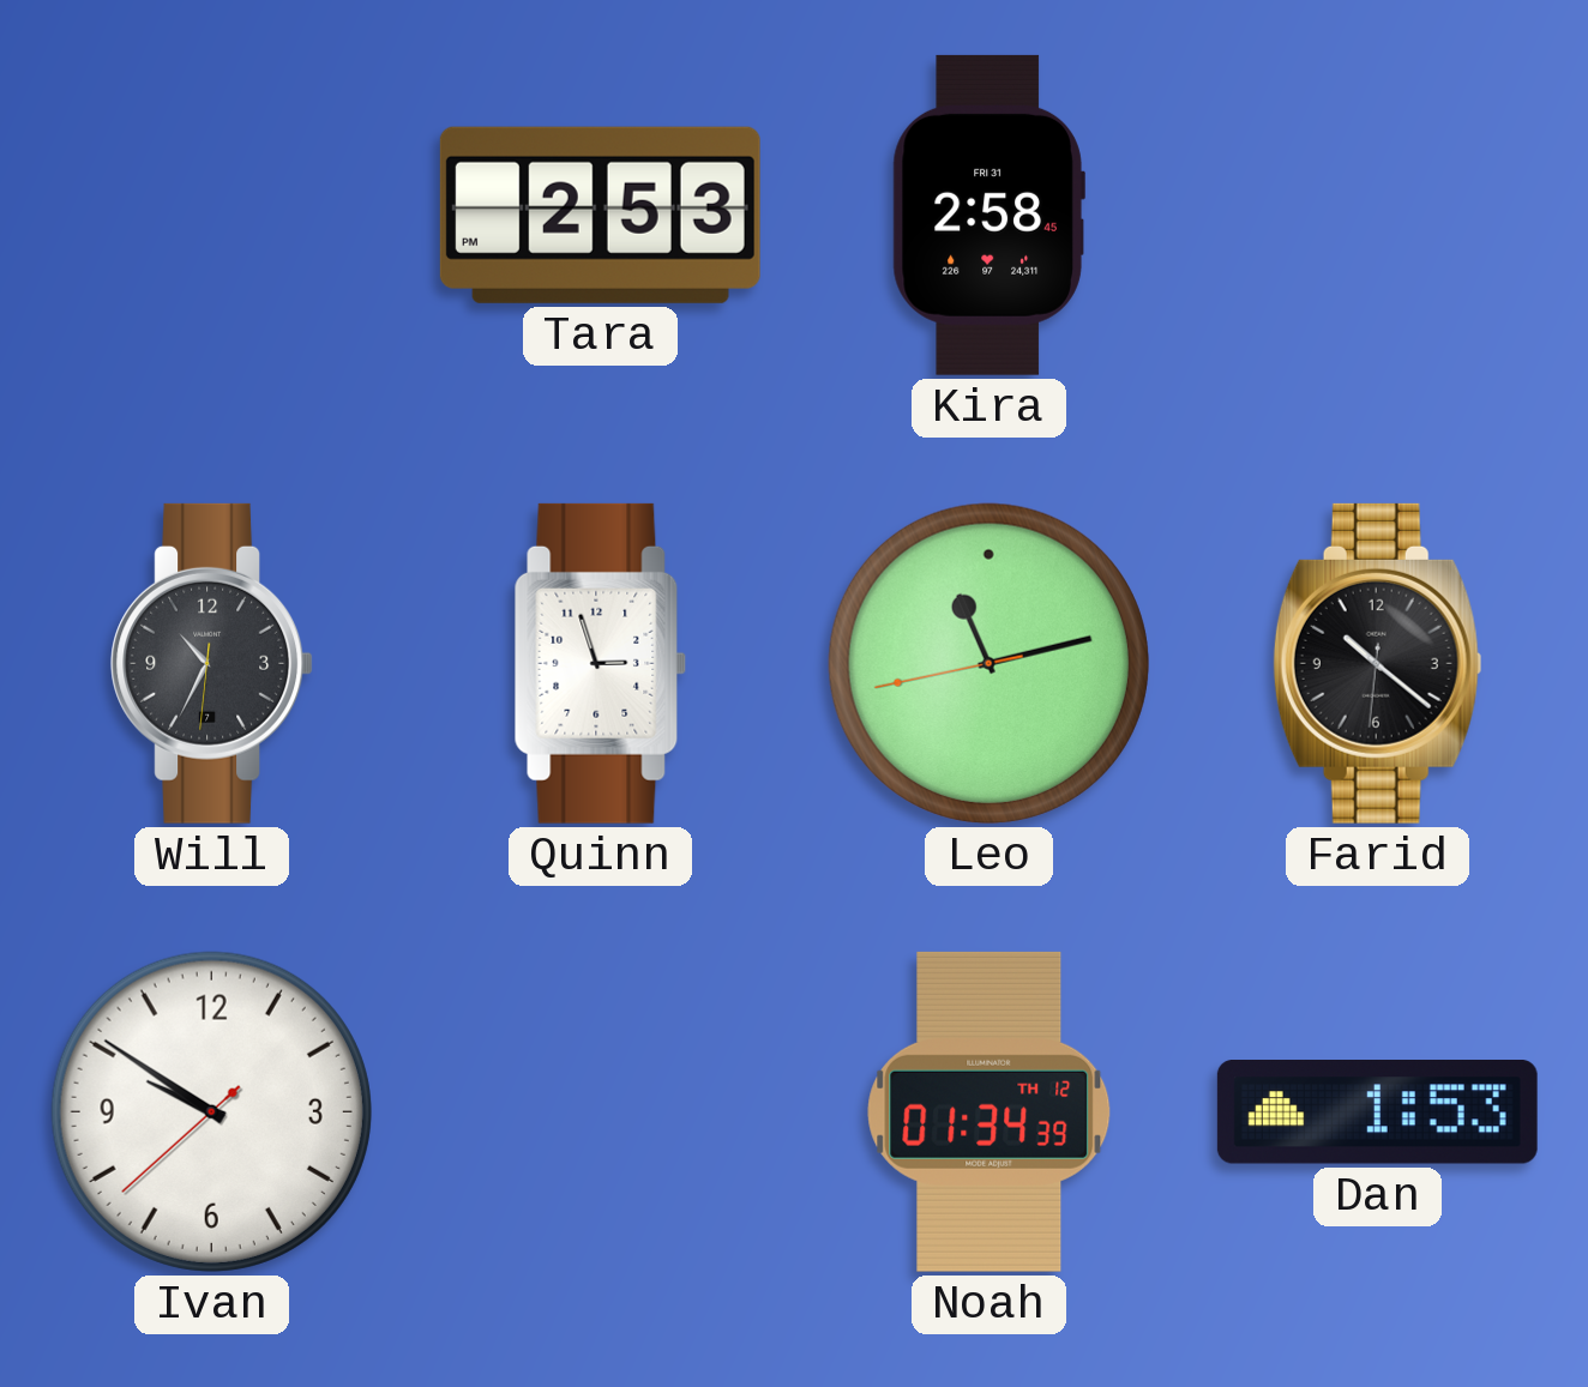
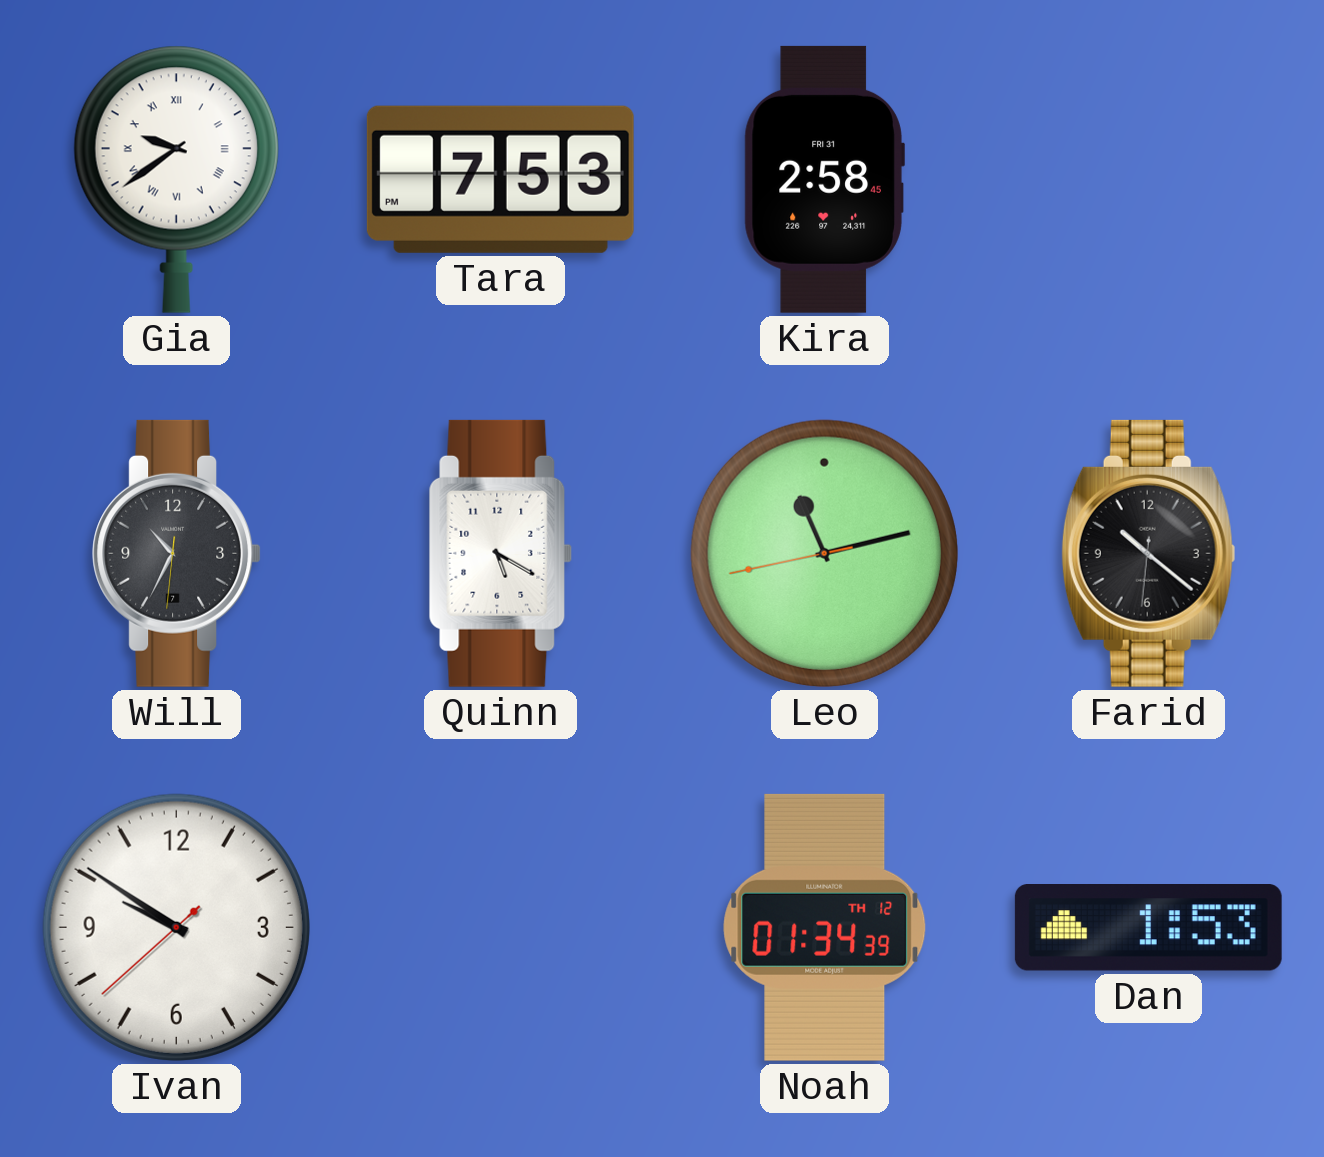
Gia: none -> 9:39
Tara: 2:53 -> 7:53
Quinn: 2:57 -> 5:20
